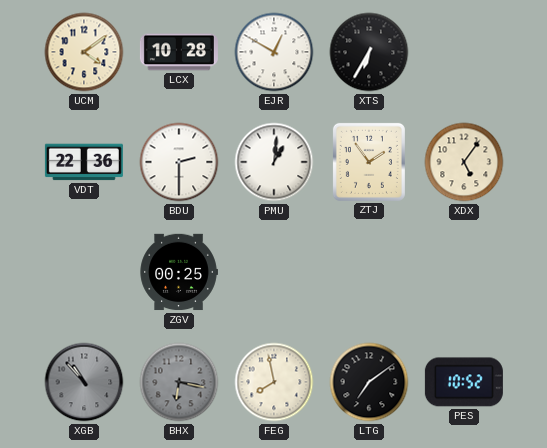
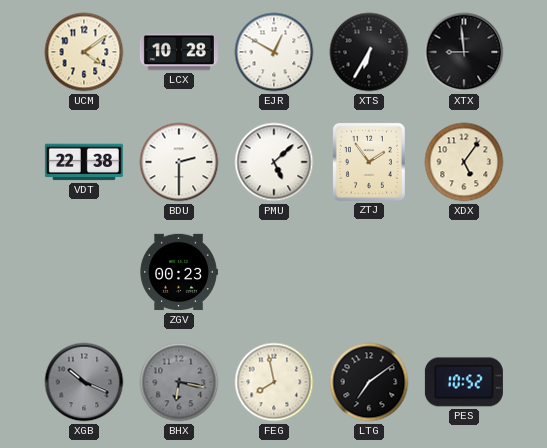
XTX: none -> 8:59
VDT: 22:36 -> 22:38
PMU: 1:01 -> 5:08
ZGV: 00:25 -> 00:23
XGB: 10:53 -> 10:19
